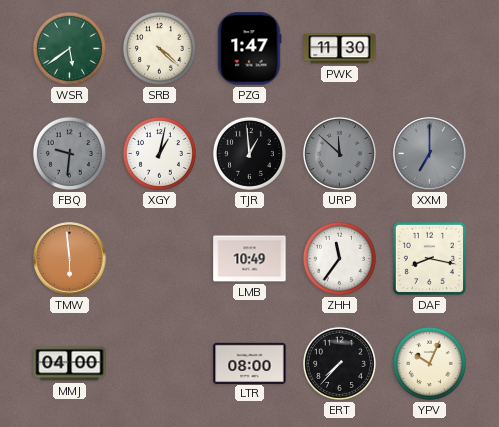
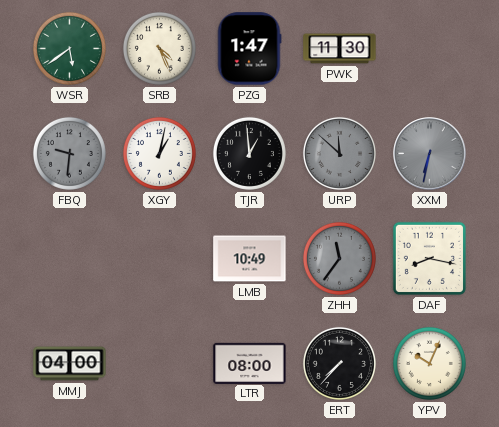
SRB: 4:22 -> 4:26
XXM: 7:00 -> 6:32
TMW: 5:59 -> none
ZHH dial: white -> grey
